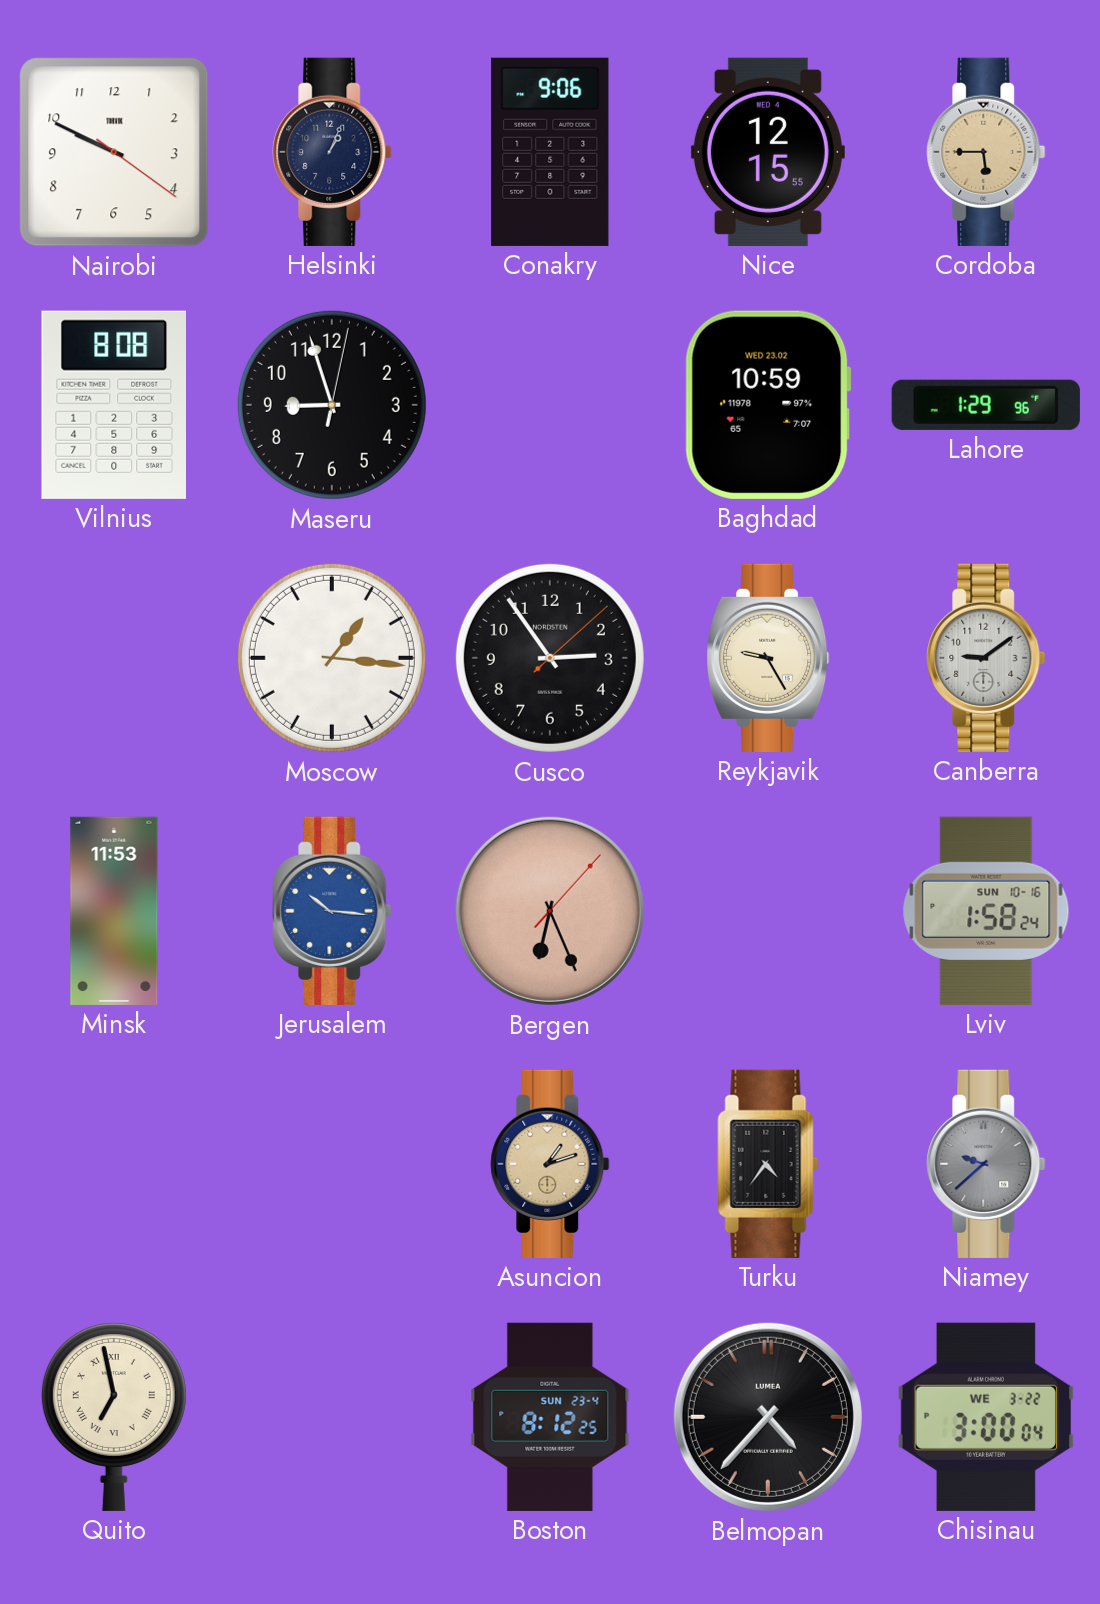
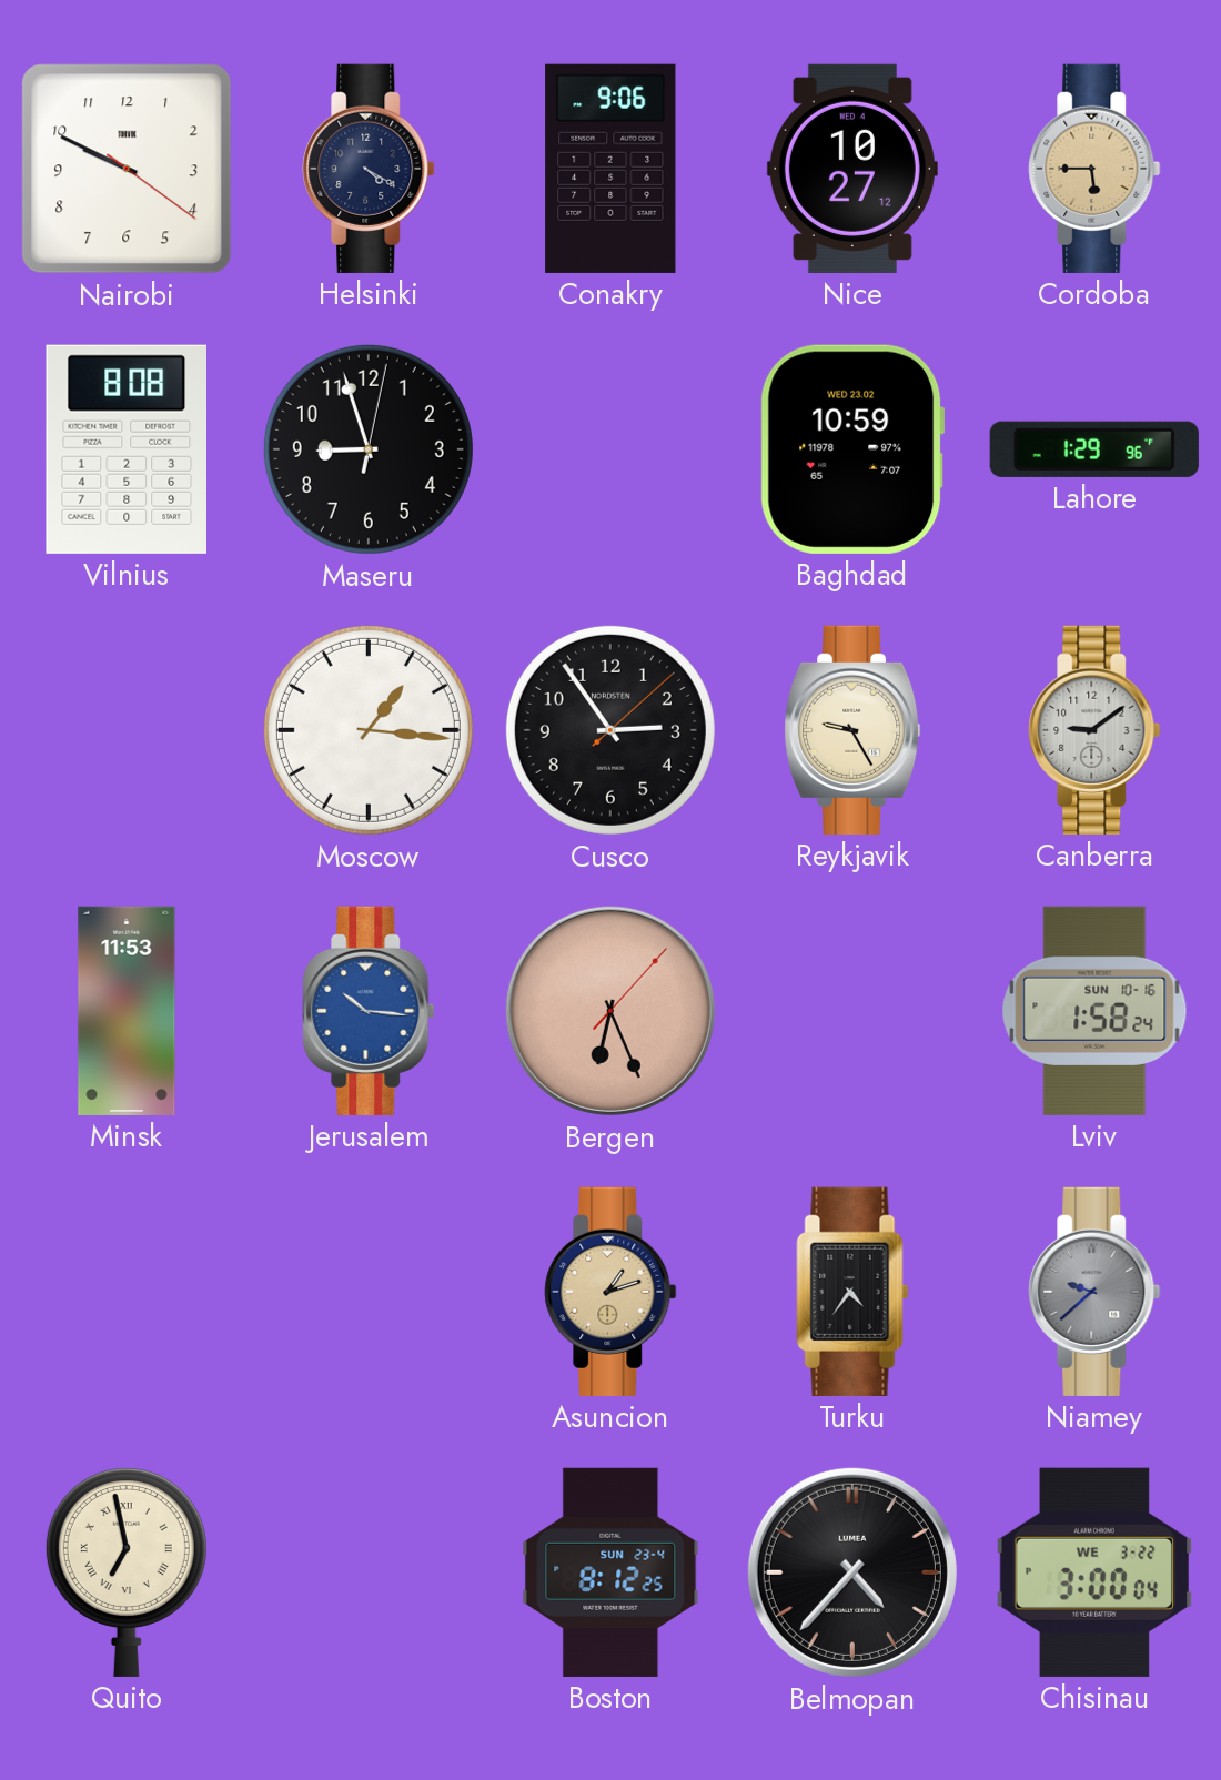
Helsinki: 1:04 -> 4:20
Nice: 12:15 -> 10:27
